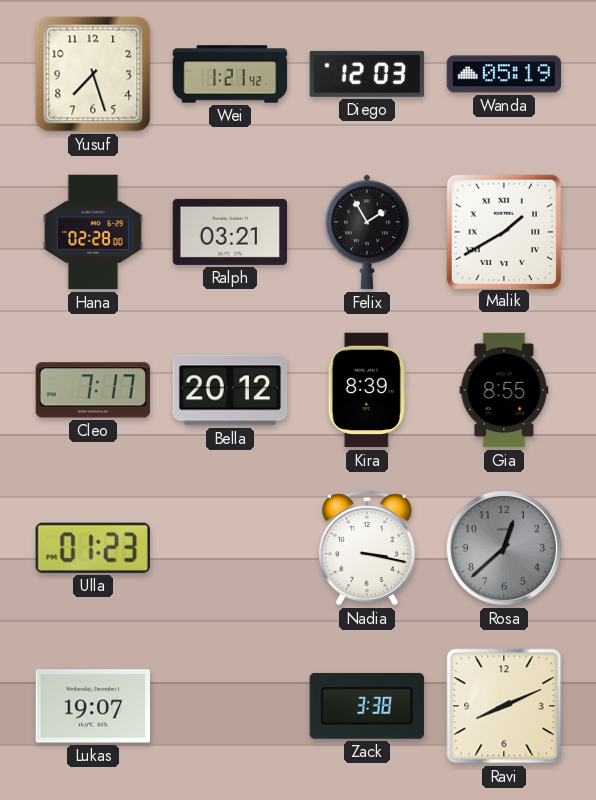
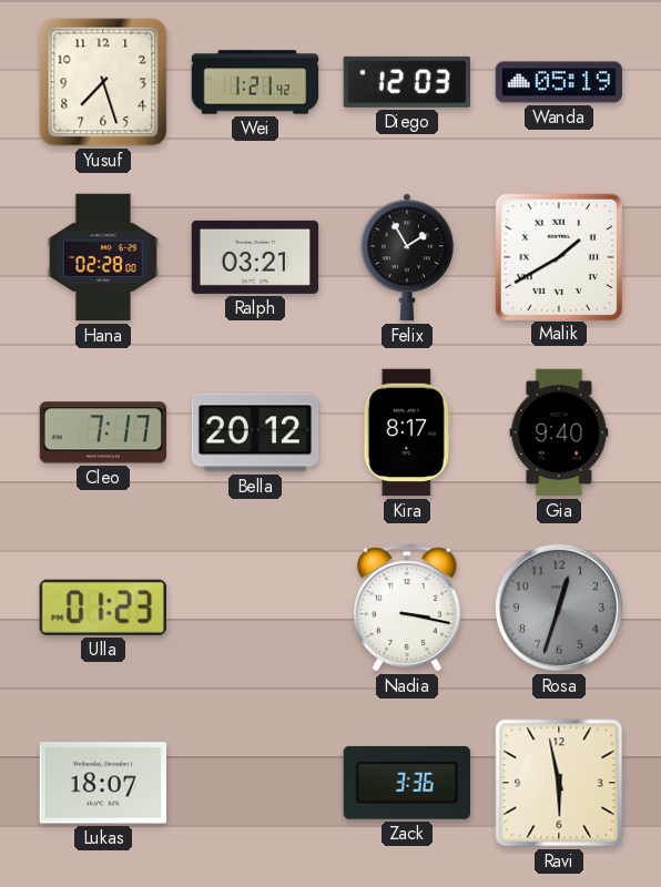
Kira: 8:39 -> 8:17
Gia: 8:55 -> 9:40
Rosa: 12:38 -> 12:33
Lukas: 19:07 -> 18:07
Zack: 3:38 -> 3:36
Ravi: 8:11 -> 5:58
